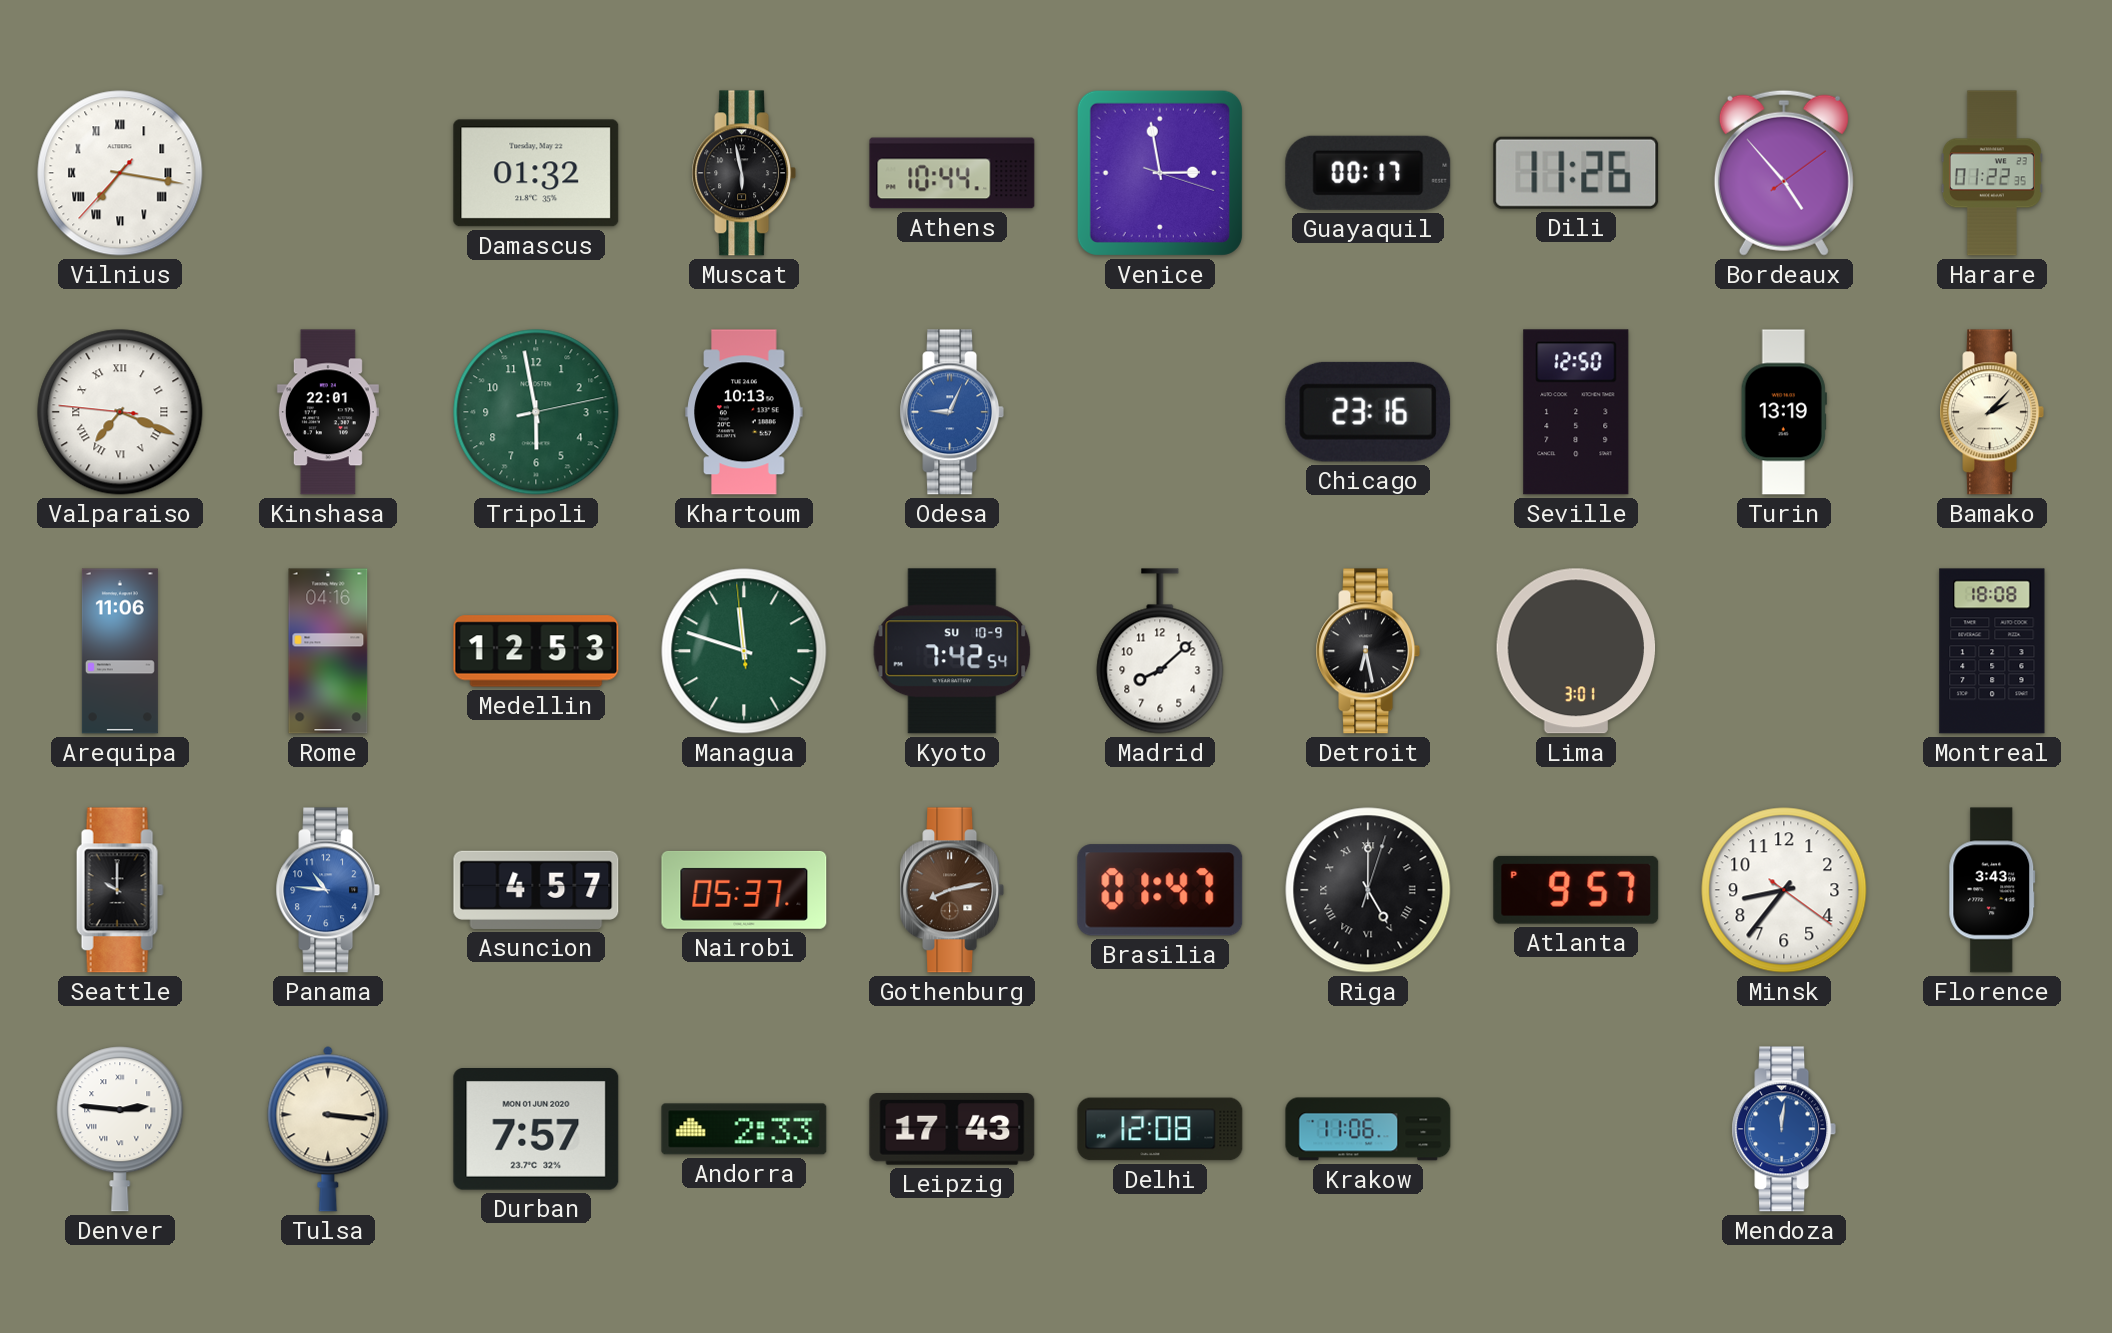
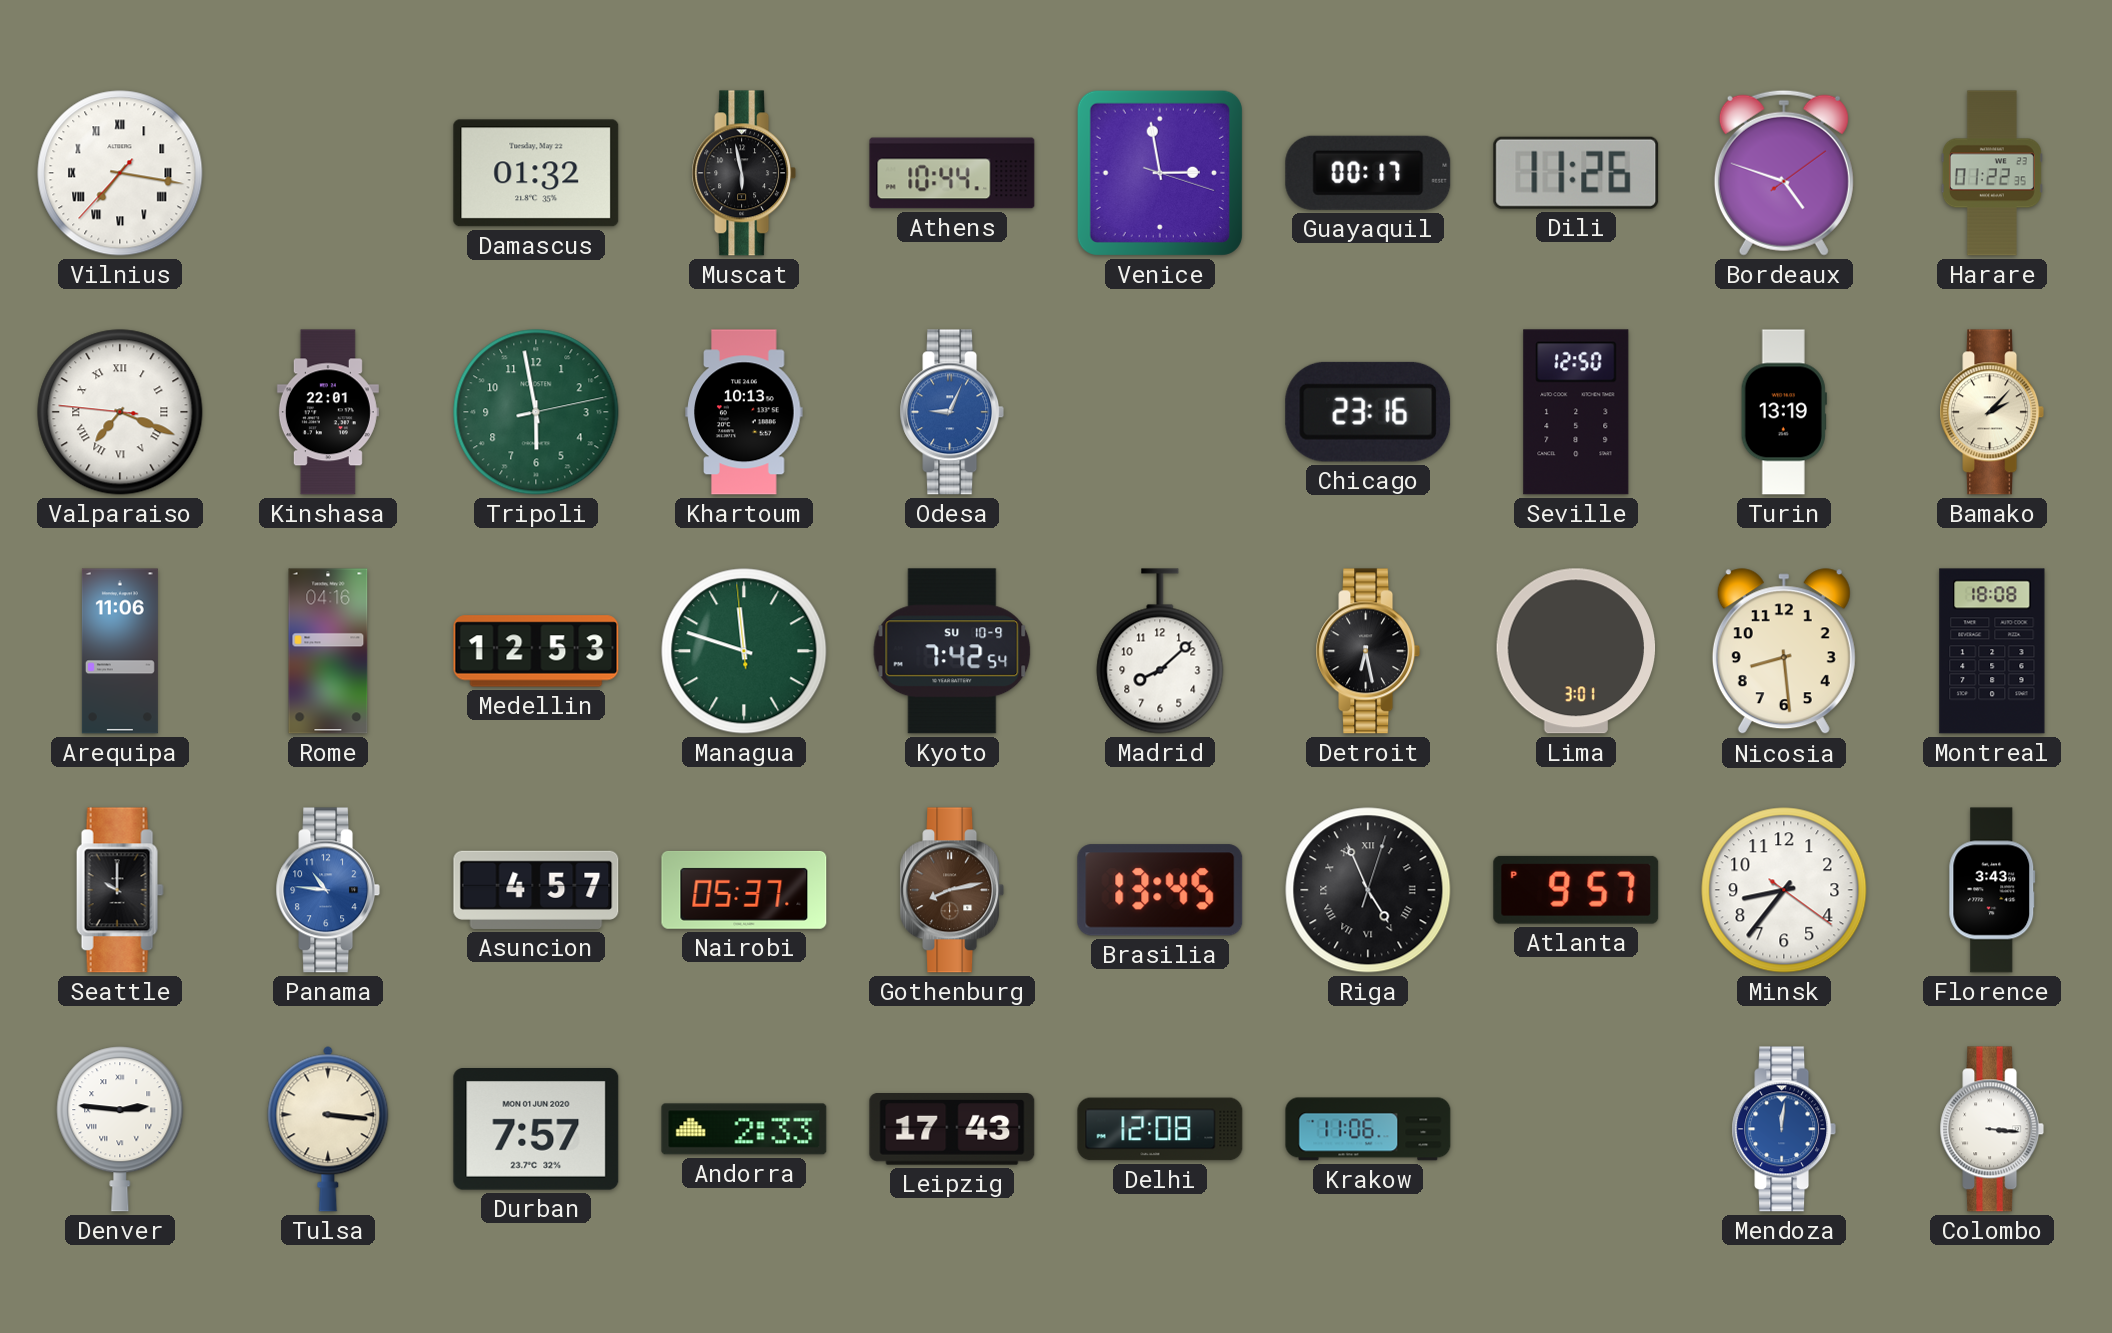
Bordeaux: 4:53 -> 4:48
Nicosia: none -> 8:29
Brasilia: 01:47 -> 13:45
Riga: 5:00 -> 4:56
Colombo: none -> 3:16
